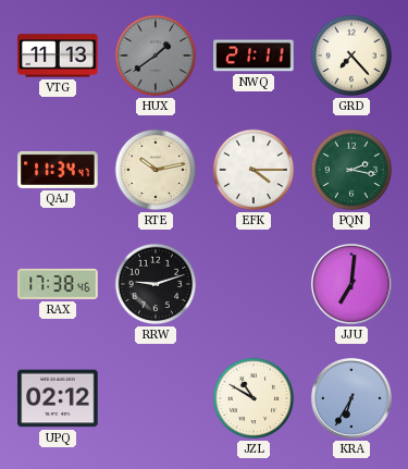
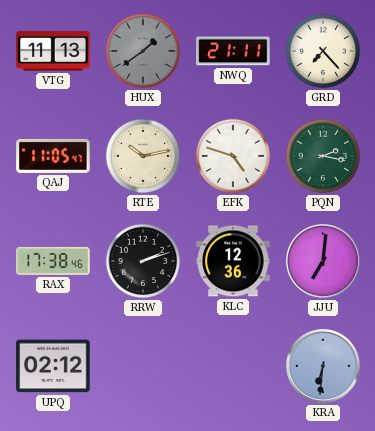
QAJ: 11:34 -> 11:05
EFK: 4:15 -> 4:48
RRW: 9:12 -> 2:12
KLC: none -> 12:36
JZL: 10:50 -> none
KRA: 6:35 -> 6:31
